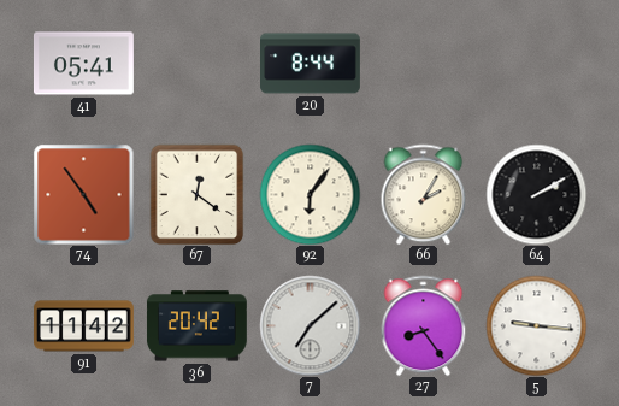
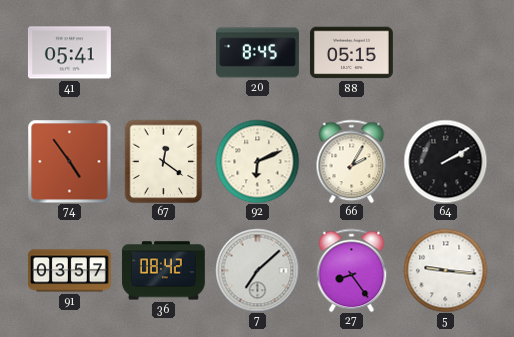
20: 8:44 -> 8:45
88: none -> 05:15
92: 6:06 -> 6:11
91: 11:42 -> 03:57
36: 20:42 -> 08:42
